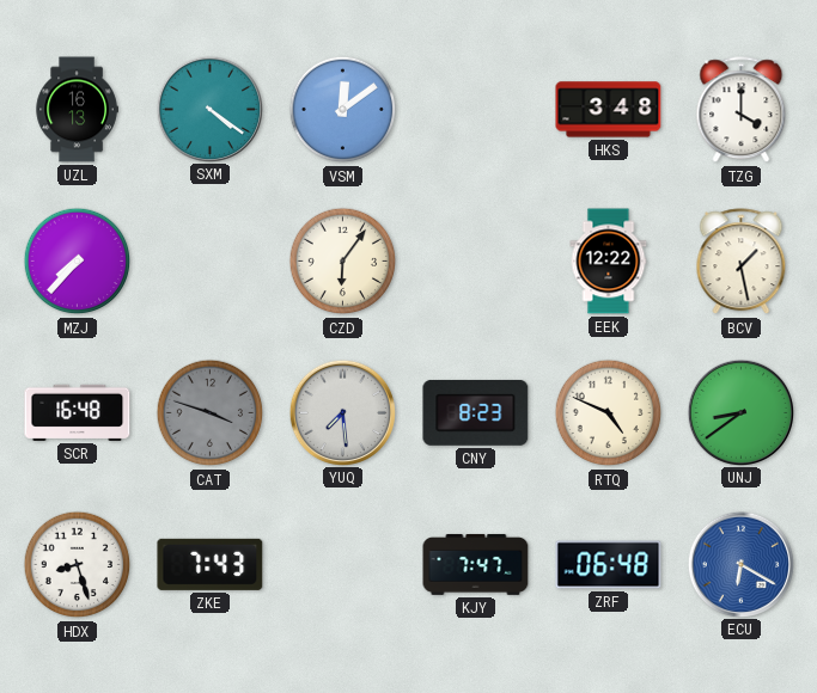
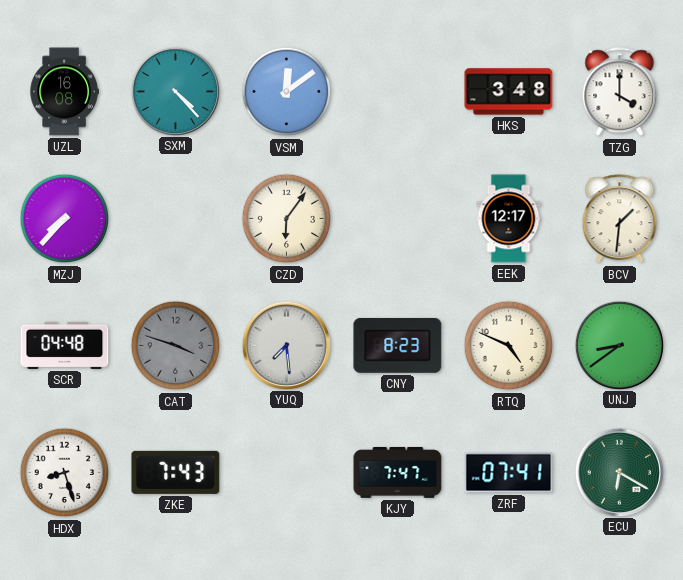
UZL: 16:13 -> 16:08
SXM: 4:21 -> 4:23
EEK: 12:22 -> 12:17
BCV: 1:28 -> 1:31
SCR: 16:48 -> 04:48
ZRF: 06:48 -> 07:41
ECU dial: blue -> green
